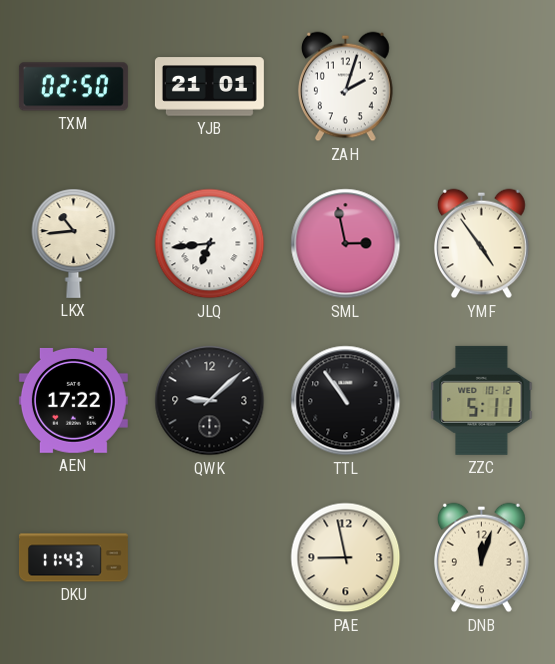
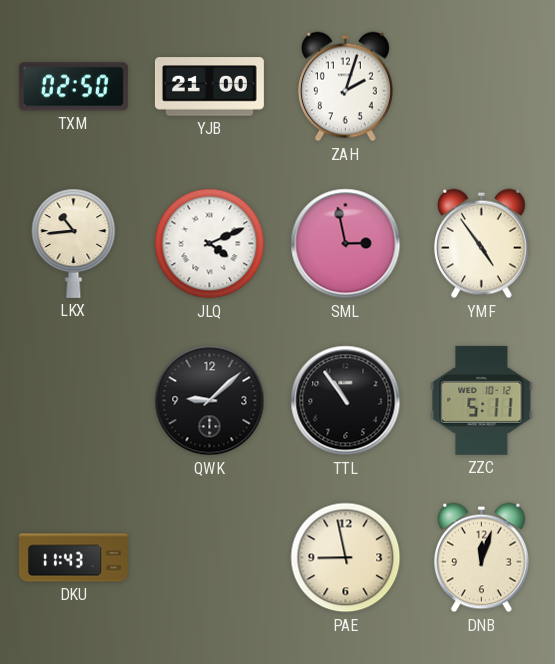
YJB: 21:01 -> 21:00
JLQ: 6:44 -> 4:11
AEN: 17:22 -> none
